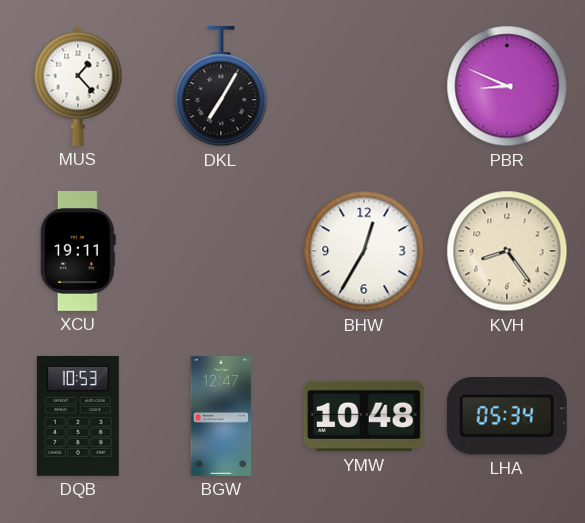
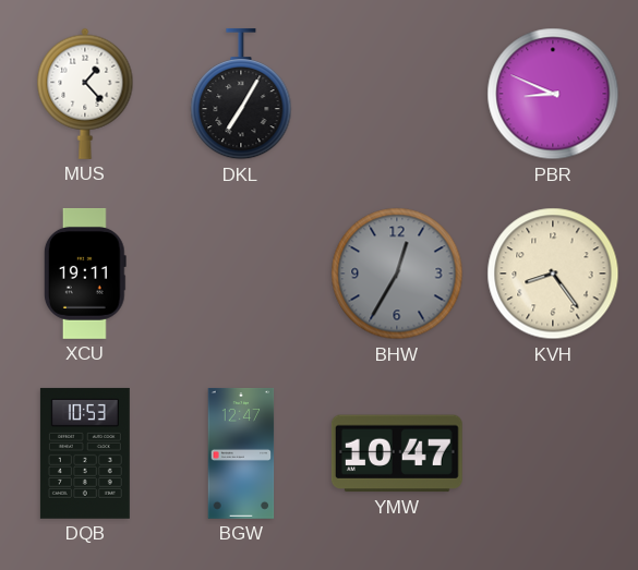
BHW dial: white -> grey
YMW: 10:48 -> 10:47
LHA: 05:34 -> none
